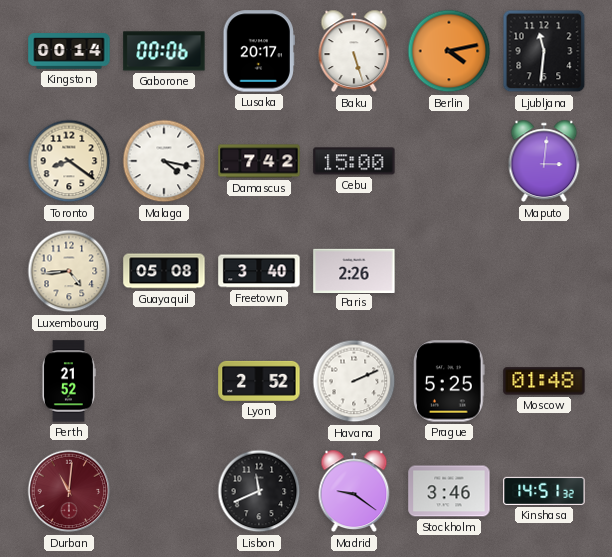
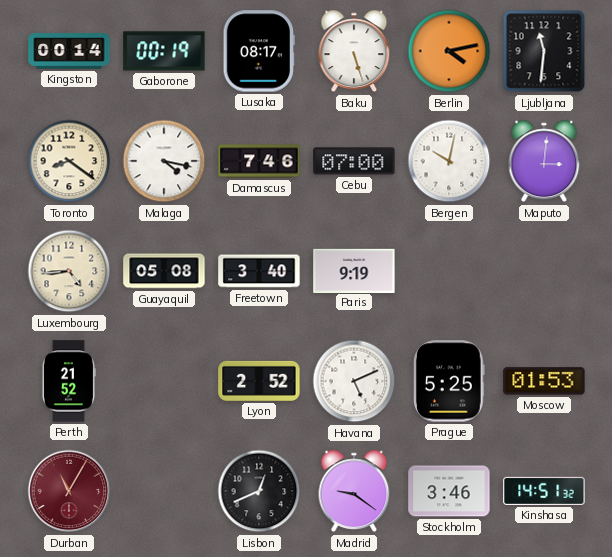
Gaborone: 00:06 -> 00:19
Lusaka: 20:17 -> 08:17
Damascus: 7:42 -> 7:46
Cebu: 15:00 -> 07:00
Bergen: none -> 10:02
Paris: 2:26 -> 9:19
Havana: 2:11 -> 5:11
Moscow: 01:48 -> 01:53
Durban: 11:01 -> 11:05
Lisbon: 11:41 -> 12:41
